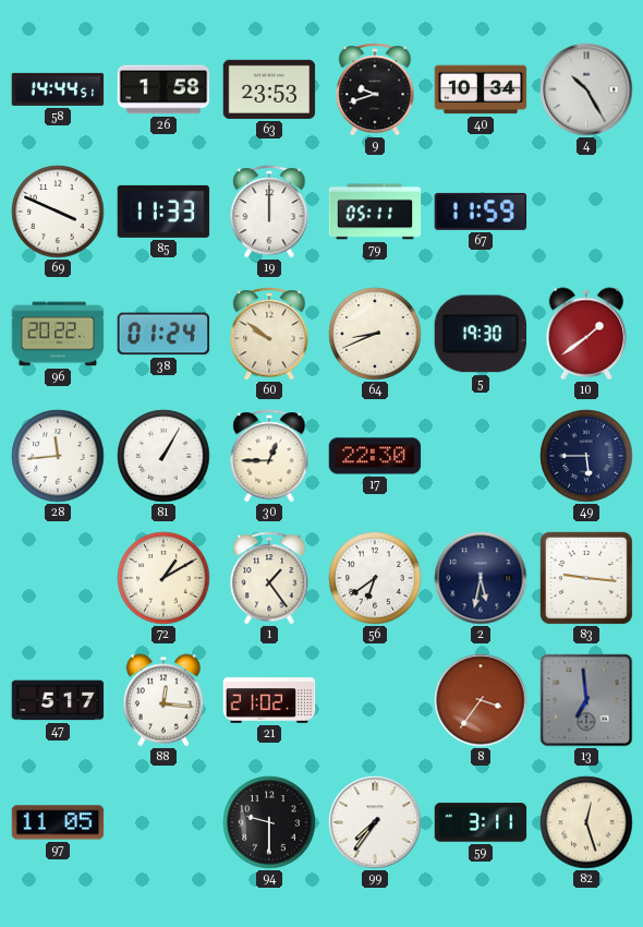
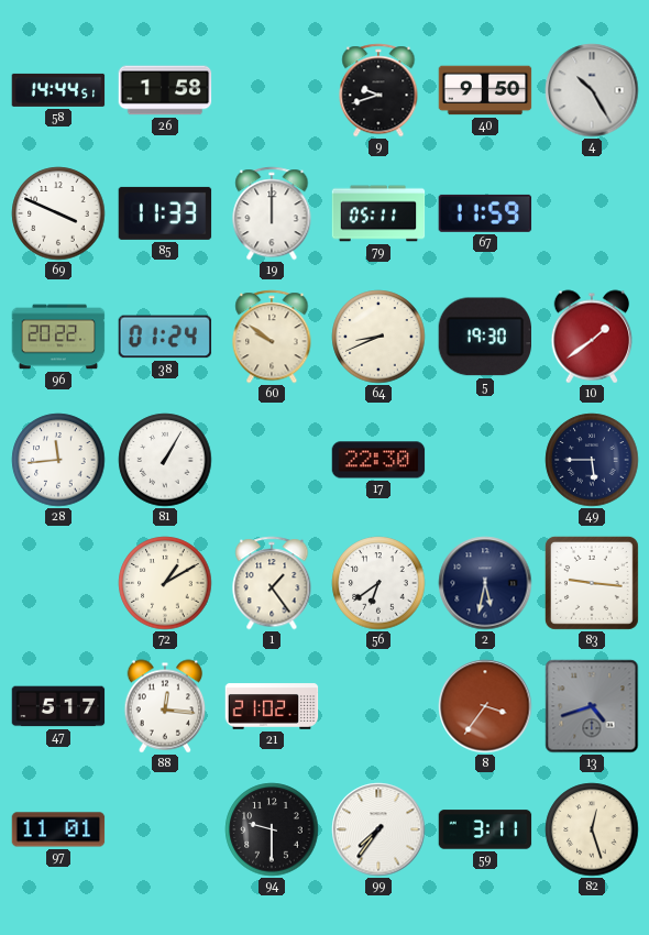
63: 23:53 -> none
40: 10:34 -> 9:50
30: 12:45 -> none
13: 6:59 -> 4:42
97: 11:05 -> 11:01
